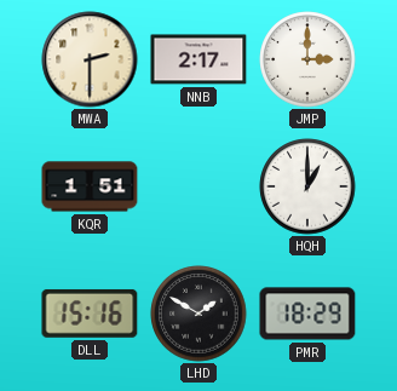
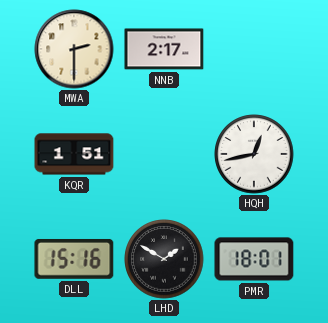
JMP: 3:00 -> none
HQH: 1:00 -> 12:43
PMR: 18:29 -> 18:01
